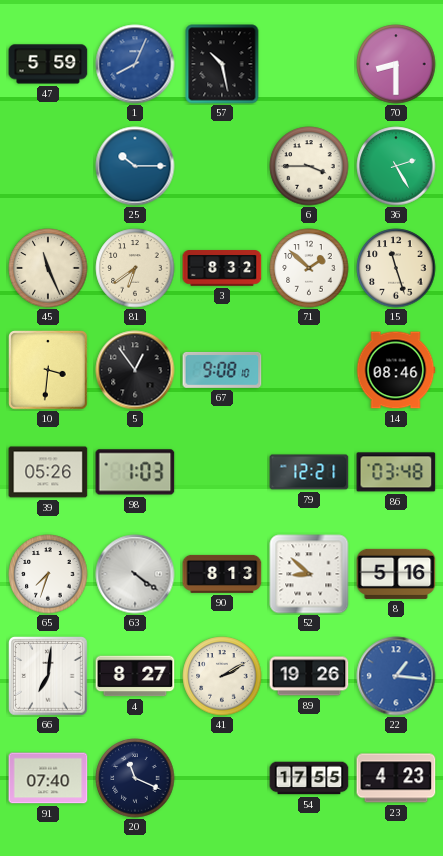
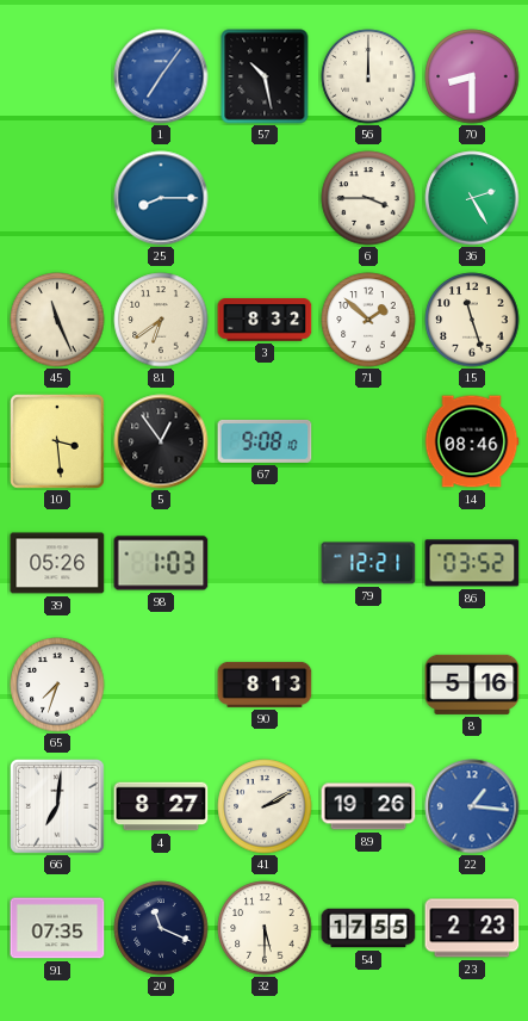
47: 5:59 -> none
1: 8:04 -> 7:06
56: none -> 12:00
25: 10:15 -> 8:15
10: 3:31 -> 3:29
86: 03:48 -> 03:52
63: 4:21 -> none
52: 8:52 -> none
91: 07:40 -> 07:35
32: none -> 5:30
23: 4:23 -> 2:23
